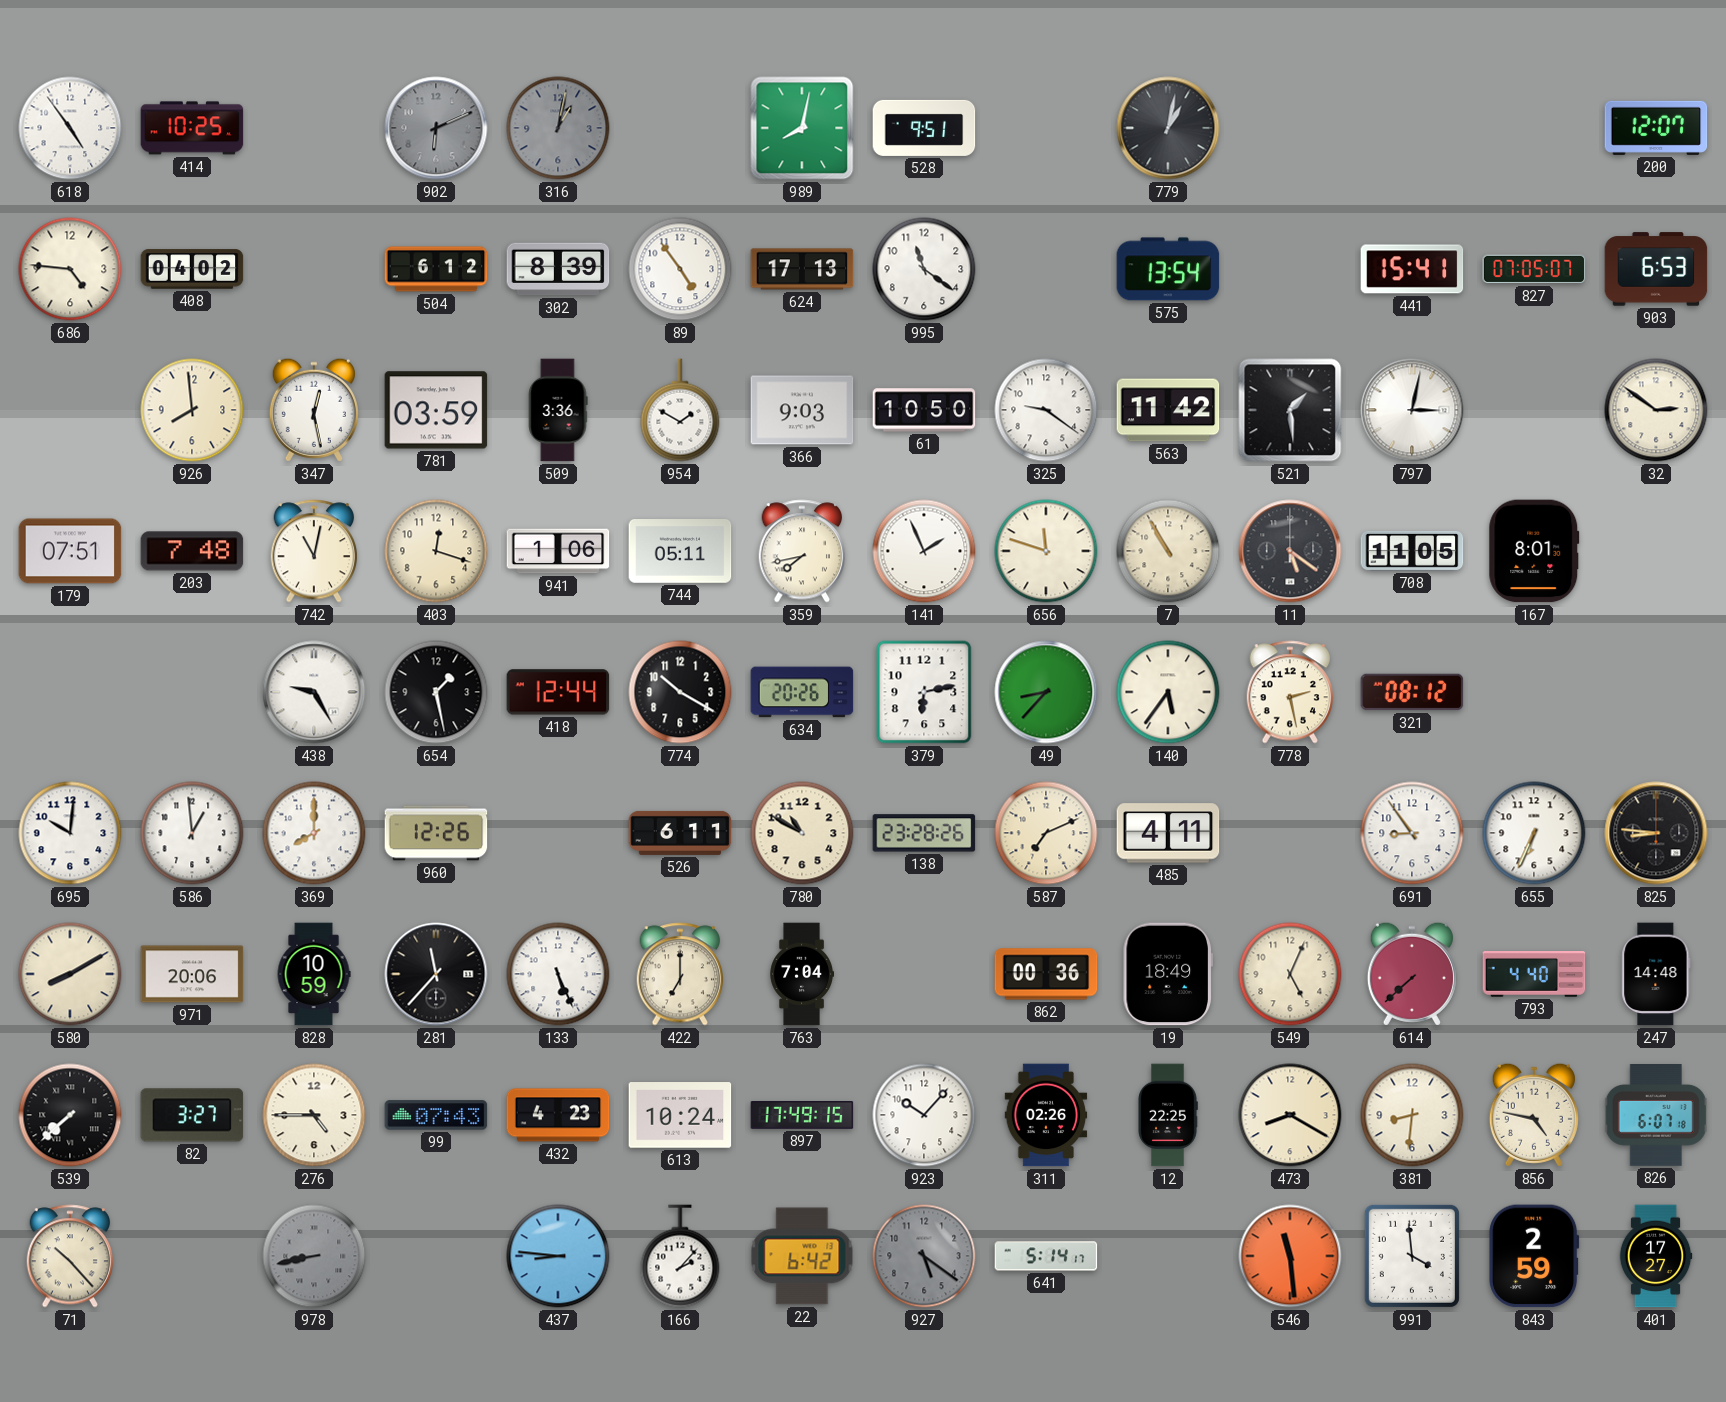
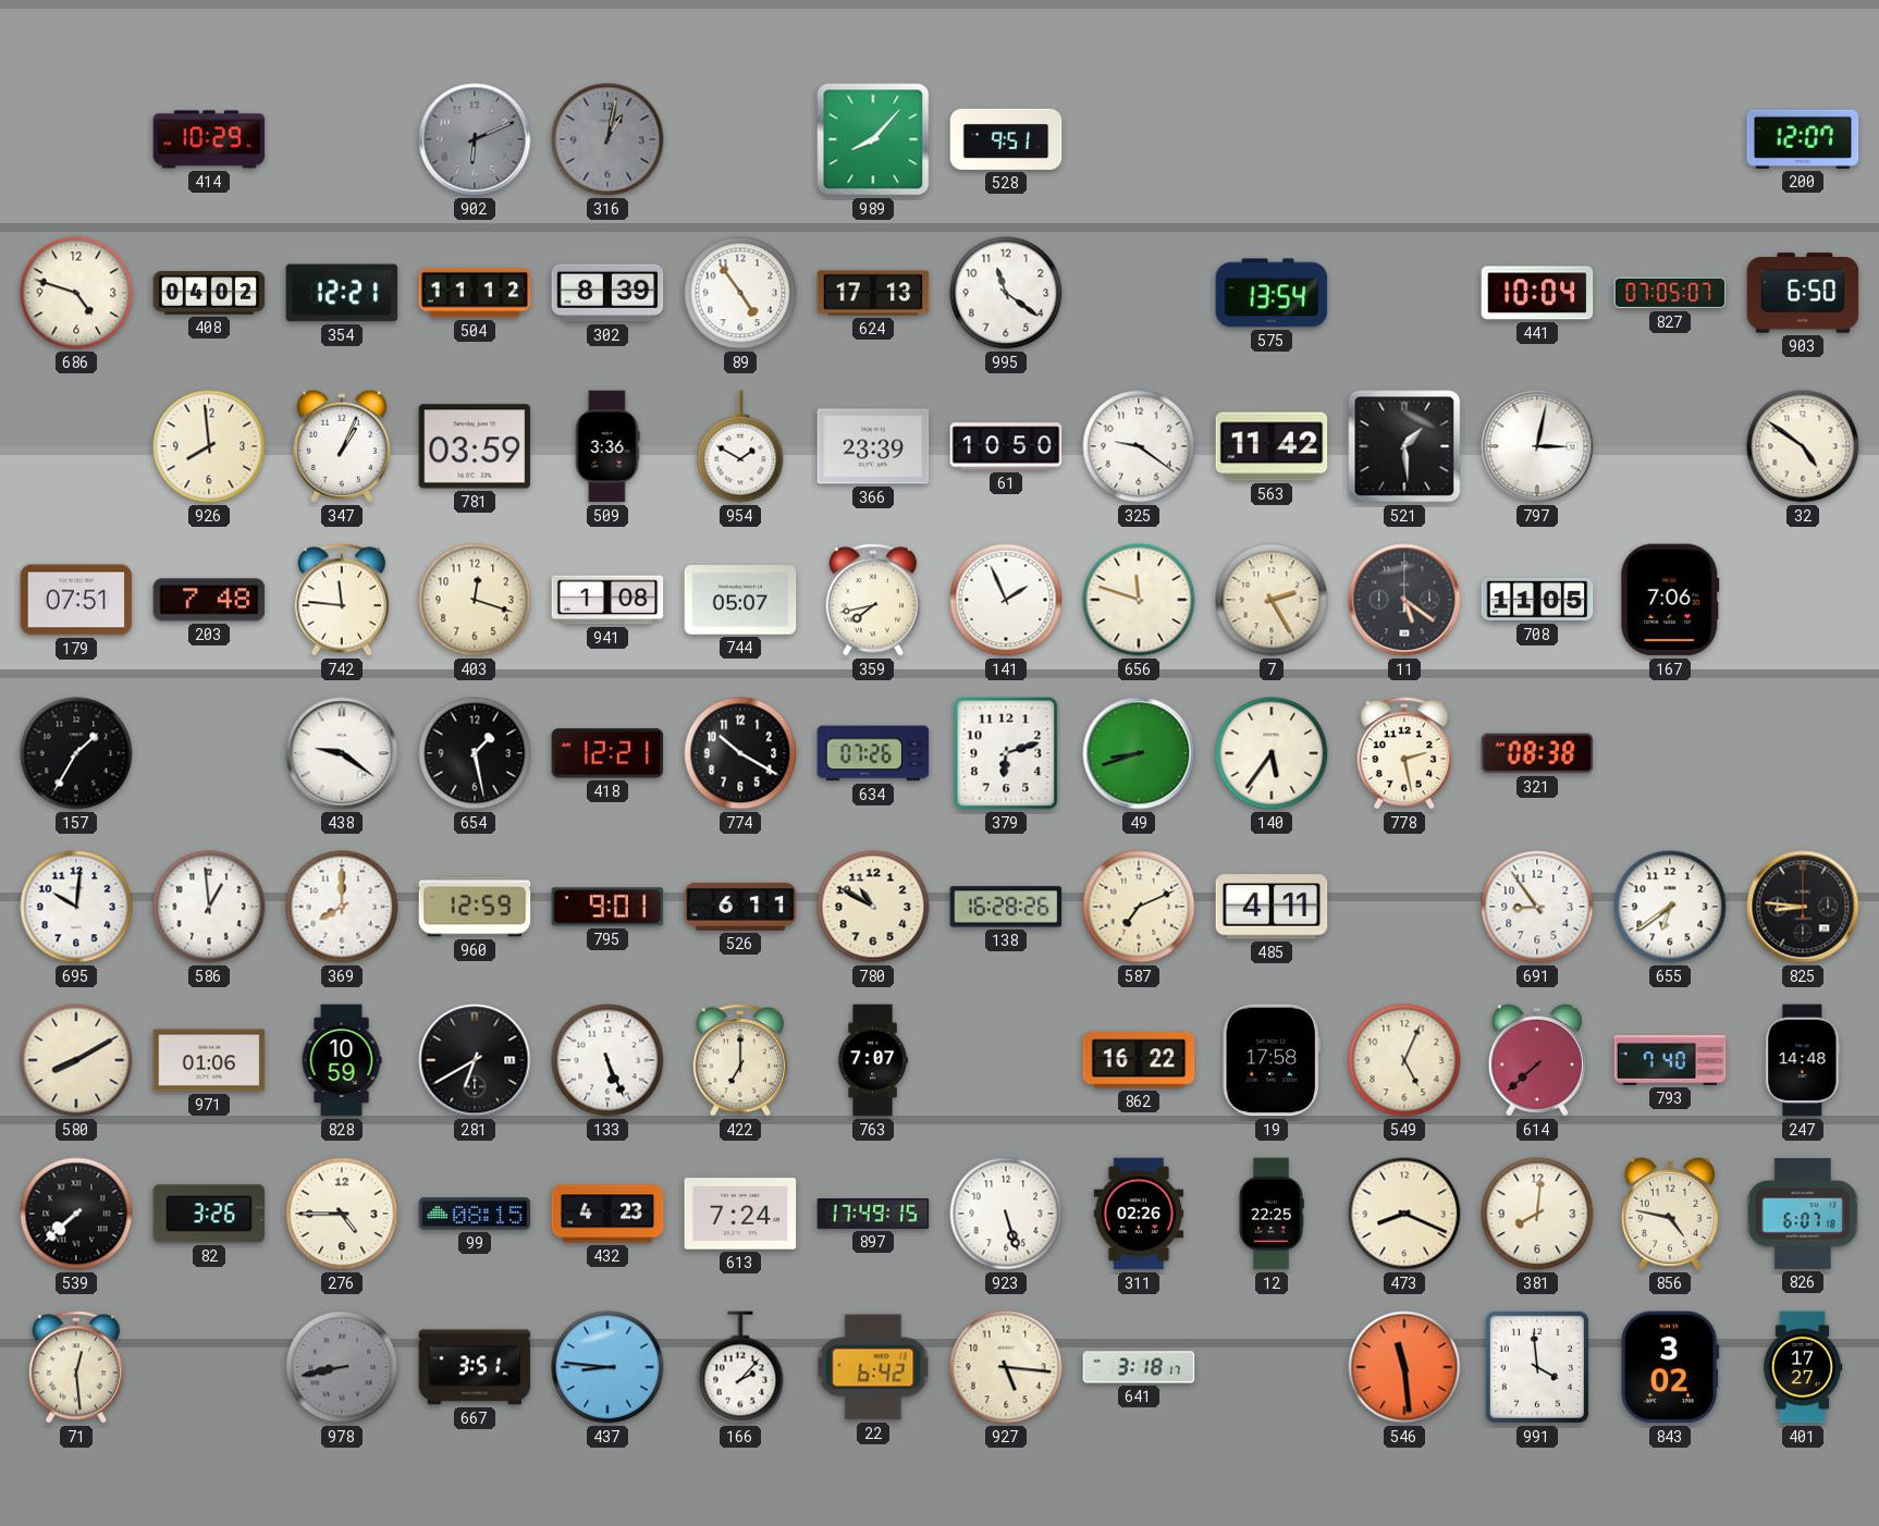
618: 4:54 -> none
414: 10:25 -> 10:29
989: 8:02 -> 8:07
779: 1:02 -> none
686: 4:46 -> 4:48
354: none -> 12:21
504: 6:12 -> 11:12
441: 15:41 -> 10:04
903: 6:53 -> 6:50
347: 12:28 -> 1:04
366: 9:03 -> 23:39
32: 2:51 -> 4:51
742: 11:02 -> 11:46
941: 1:06 -> 1:08
744: 05:11 -> 05:07
7: 10:55 -> 2:25
167: 8:01 -> 7:06
157: none -> 1:35
438: 9:25 -> 9:21
418: 12:44 -> 12:21
634: 20:26 -> 07:26
379: 6:13 -> 6:12
49: 8:37 -> 8:42
321: 08:12 -> 08:38
960: 12:26 -> 12:59
795: none -> 9:01
138: 23:28 -> 16:28
655: 6:34 -> 6:39
971: 20:06 -> 01:06
281: 11:37 -> 6:40
763: 7:04 -> 7:07
862: 00:36 -> 16:22
19: 18:49 -> 17:58
793: 4:40 -> 7:40
82: 3:27 -> 3:26
99: 07:43 -> 08:15
613: 10:24 -> 7:24
923: 10:07 -> 5:27
473: 8:20 -> 8:19
381: 8:31 -> 8:01
71: 10:23 -> 12:29
667: none -> 3:51
927: 5:21 -> 5:16
927 dial: grey -> cream
641: 5:14 -> 3:18
843: 2:59 -> 3:02
